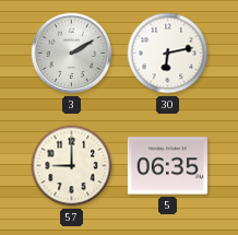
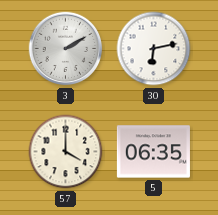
57: 9:00 -> 4:00
